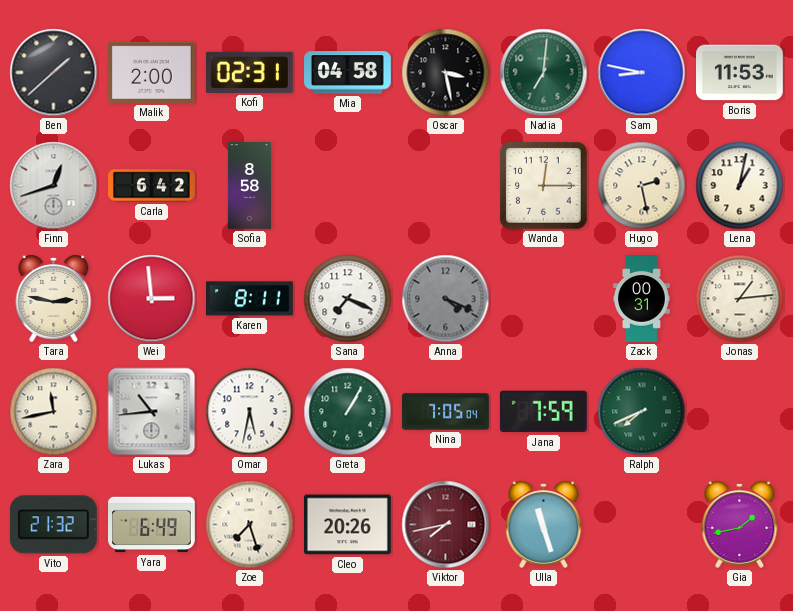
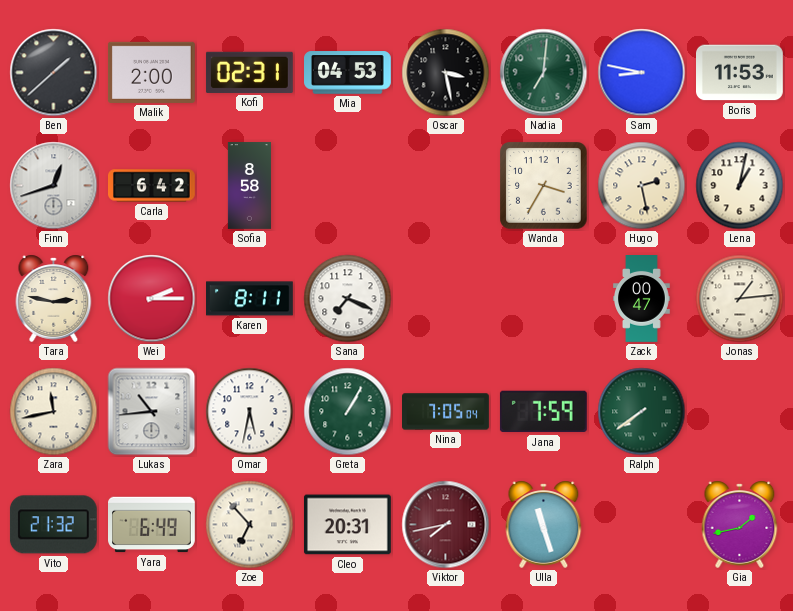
Mia: 04:58 -> 04:53
Wanda: 12:15 -> 3:35
Wei: 2:59 -> 2:15
Anna: 4:19 -> none
Zack: 00:31 -> 00:47
Ralph: 7:41 -> 7:39
Zoe: 7:27 -> 6:53
Cleo: 20:26 -> 20:31
